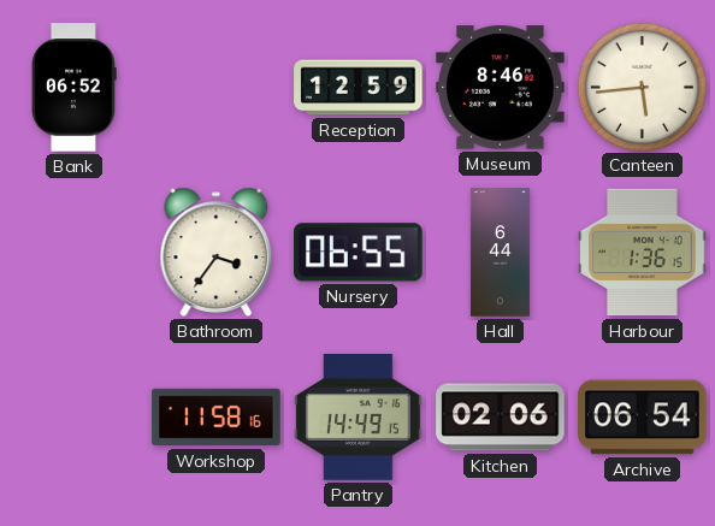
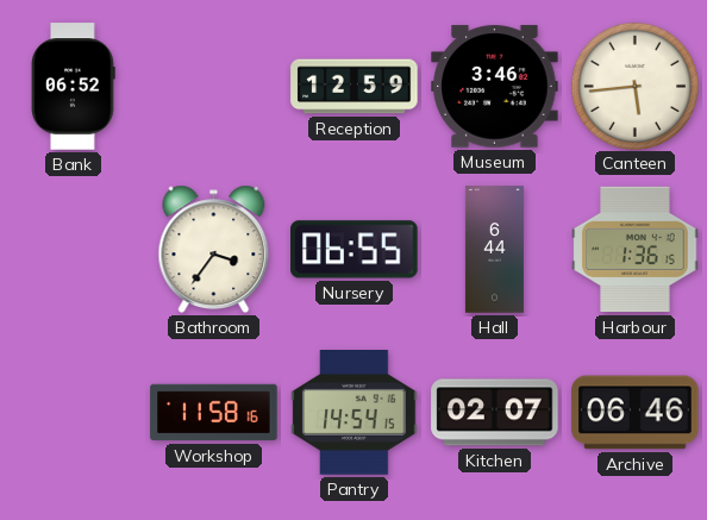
Museum: 8:46 -> 3:46
Pantry: 14:49 -> 14:54
Kitchen: 02:06 -> 02:07
Archive: 06:54 -> 06:46
